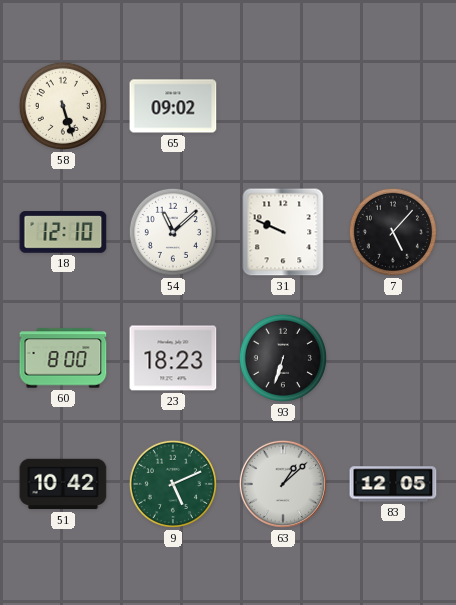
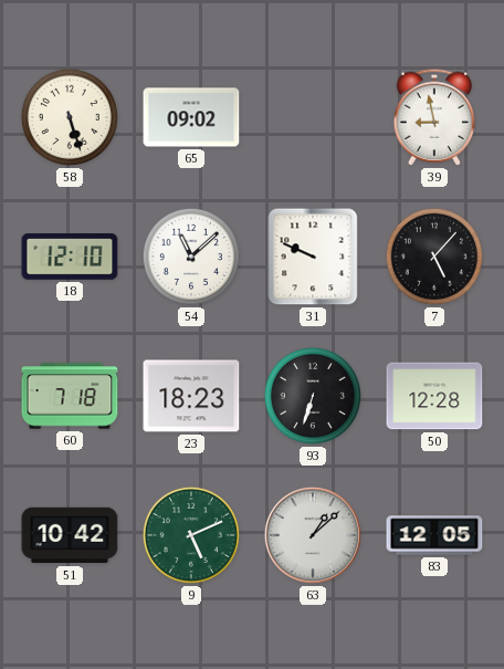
39: none -> 8:58
60: 8:00 -> 7:18
50: none -> 12:28
